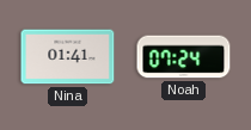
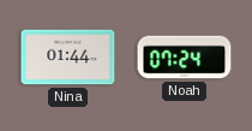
Nina: 01:41 -> 01:44
